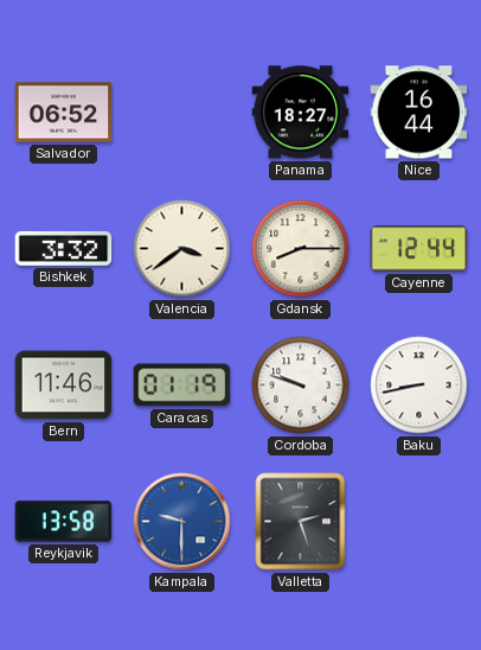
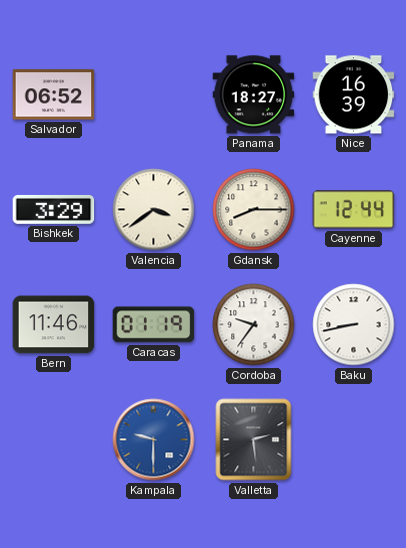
Nice: 16:44 -> 16:39
Bishkek: 3:32 -> 3:29
Cordoba: 9:48 -> 9:36
Reykjavik: 13:58 -> none
Valletta: 2:27 -> 2:29
